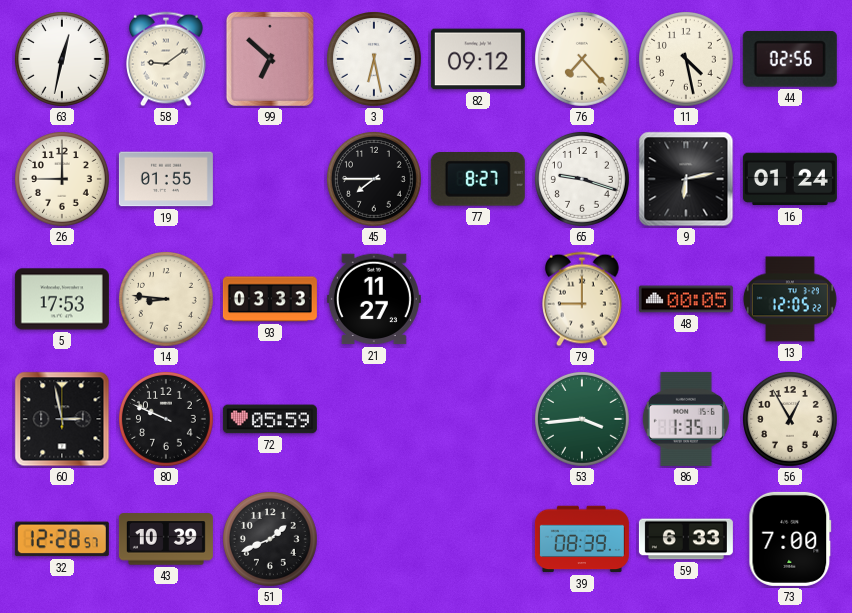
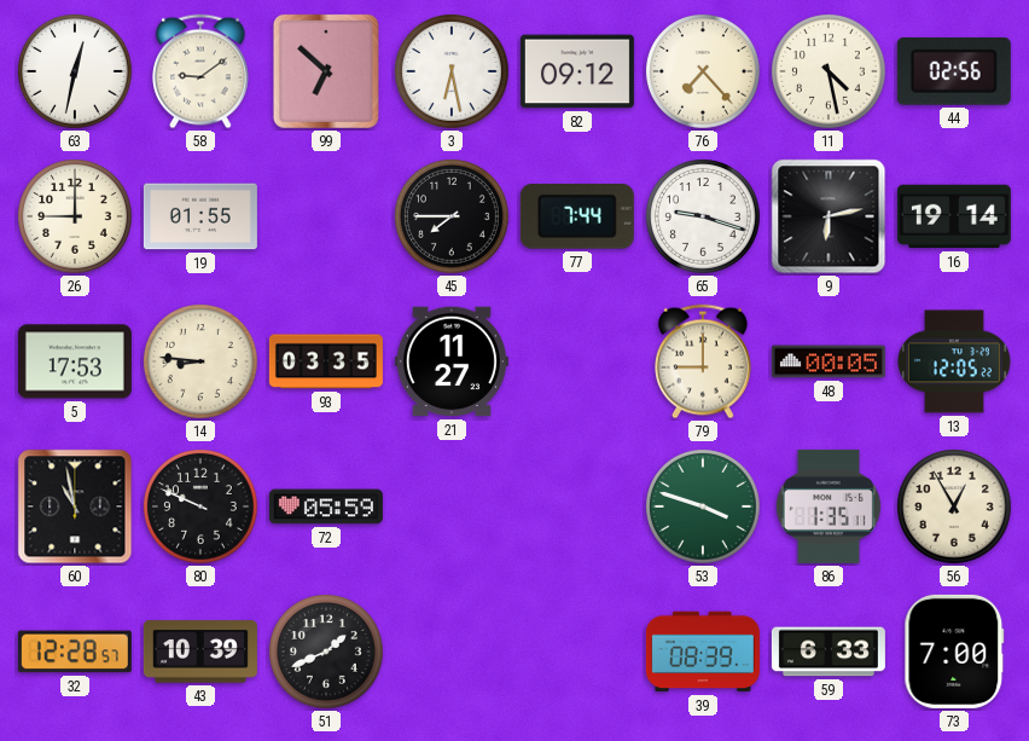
77: 8:27 -> 7:44
16: 01:24 -> 19:14
93: 03:33 -> 03:35
60: 2:58 -> 10:58
53: 3:44 -> 3:48
